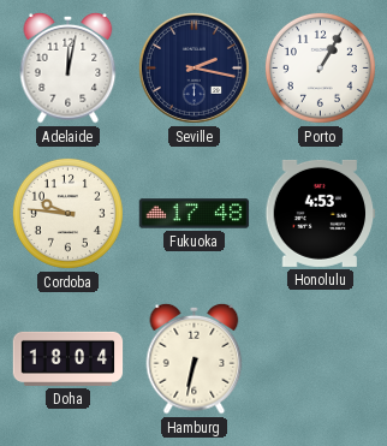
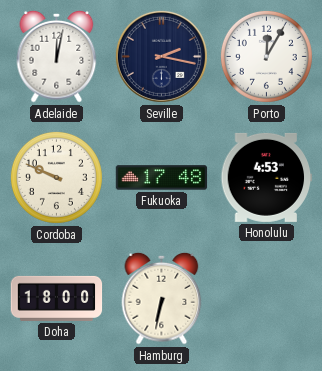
Porto: 1:05 -> 12:05
Cordoba: 9:46 -> 9:49
Doha: 18:04 -> 18:00
